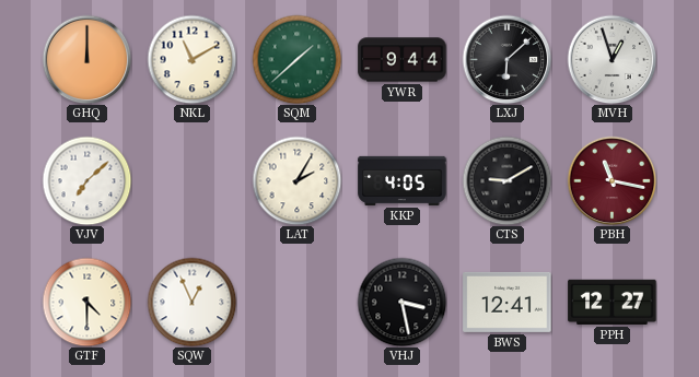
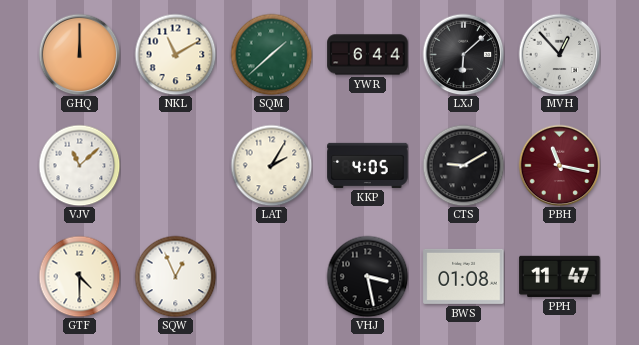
YWR: 9:44 -> 6:44
MVH: 12:57 -> 12:53
VJV: 7:08 -> 11:08
BWS: 12:41 -> 01:08
PPH: 12:27 -> 11:47
